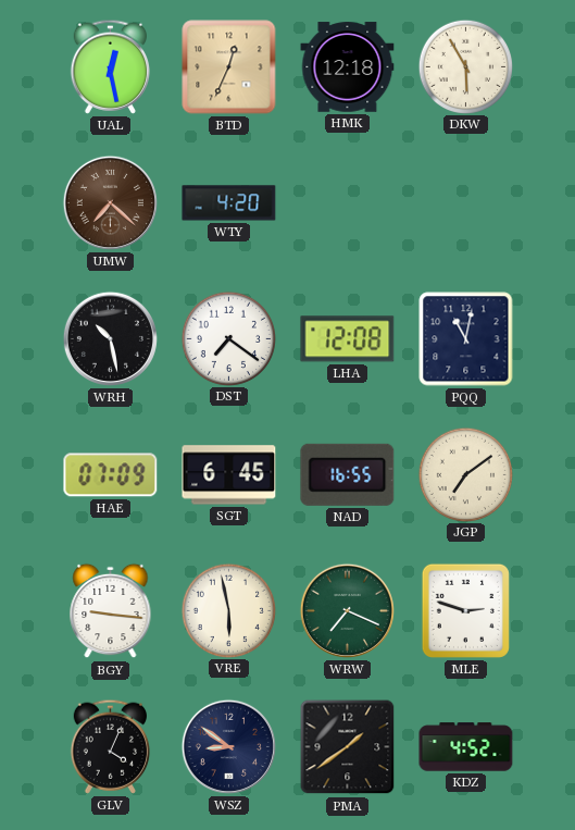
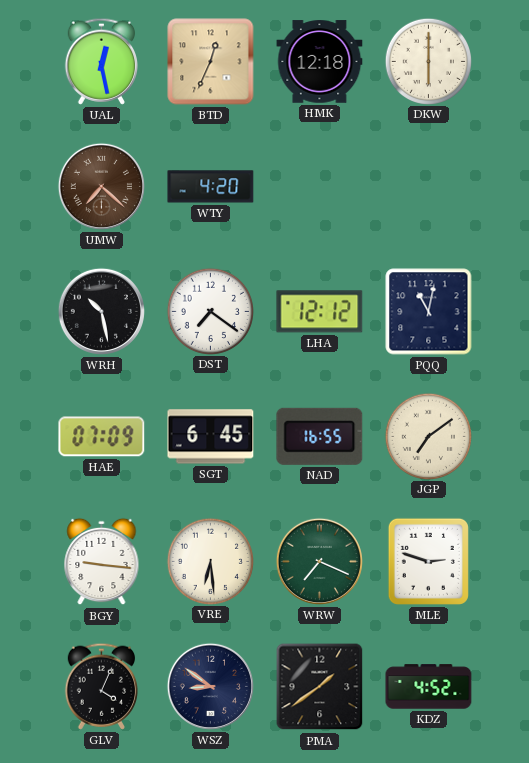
DKW: 5:55 -> 6:00
LHA: 12:08 -> 12:12
VRE: 5:58 -> 6:29
